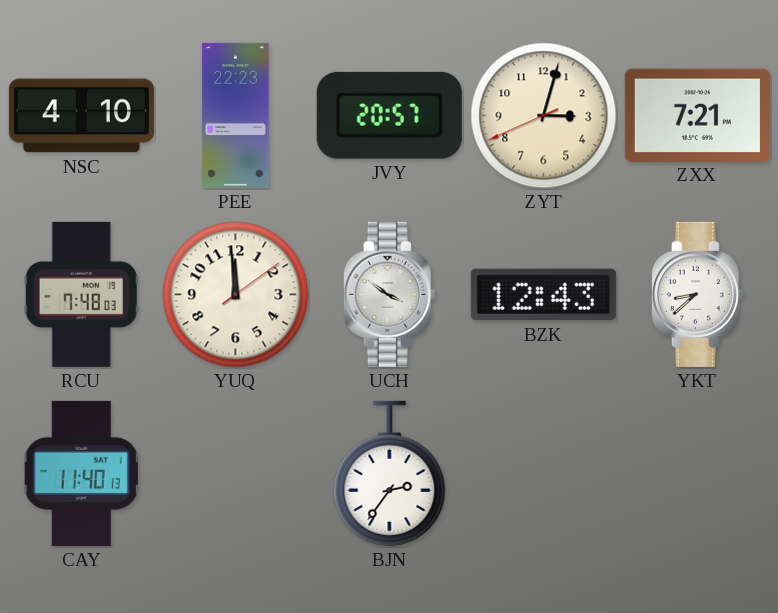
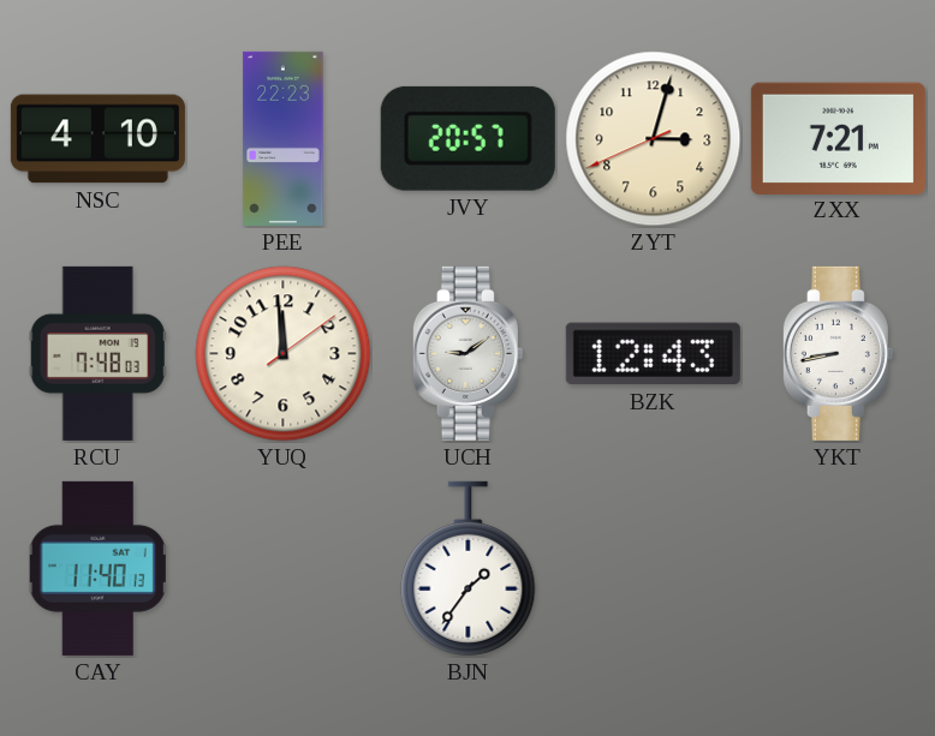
UCH: 3:51 -> 9:09
YKT: 8:38 -> 8:43
BJN: 2:36 -> 1:36
